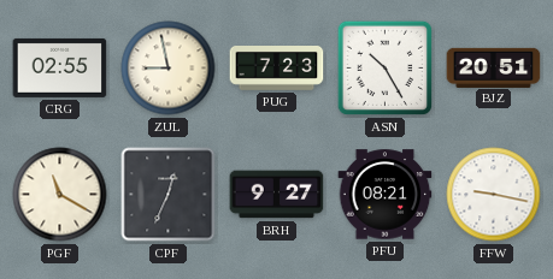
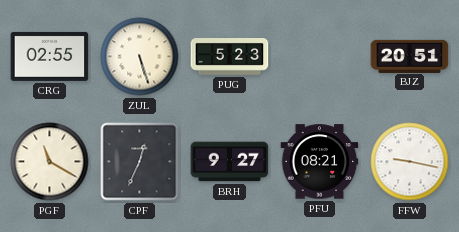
ZUL: 8:58 -> 5:27
PUG: 7:23 -> 5:23
ASN: 10:25 -> none
